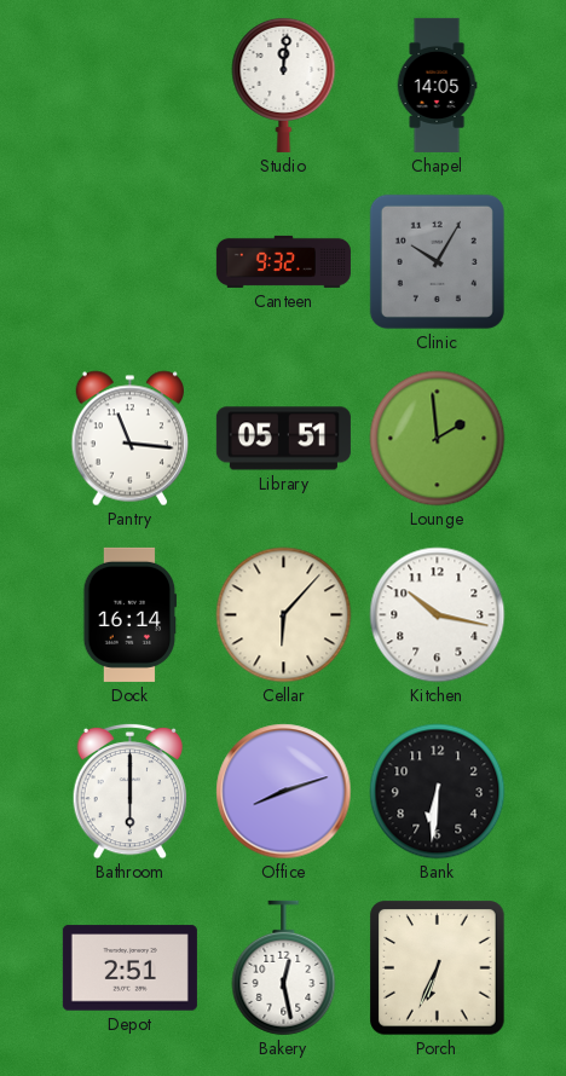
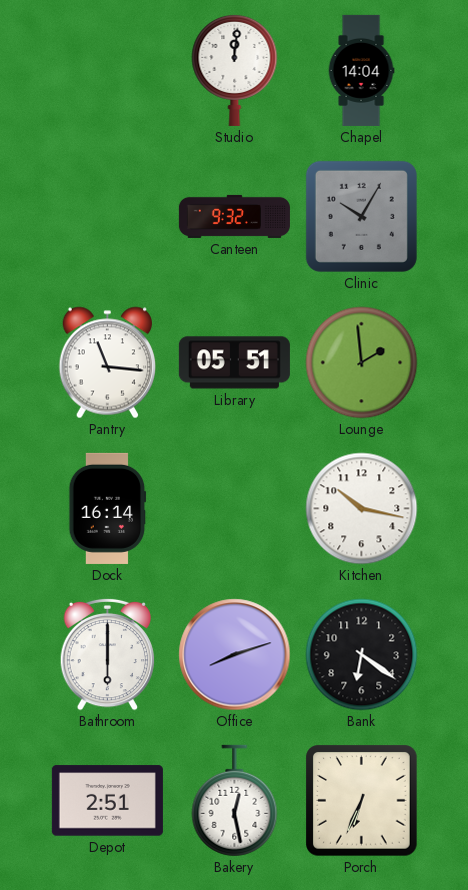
Chapel: 14:05 -> 14:04
Cellar: 6:07 -> none
Bank: 6:31 -> 6:21
